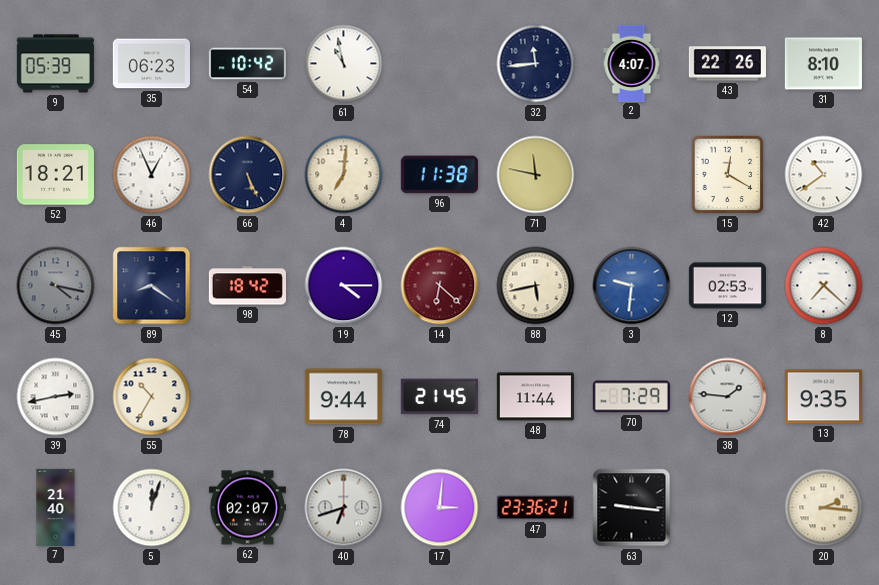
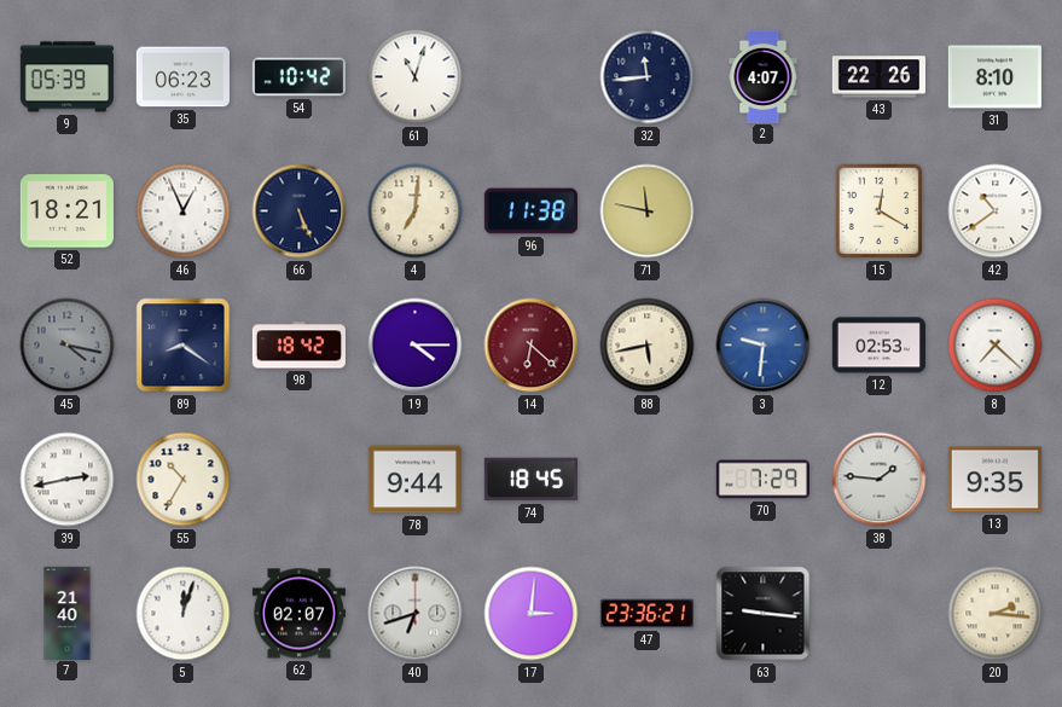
61: 10:58 -> 11:03
74: 21:45 -> 18:45
48: 11:44 -> none
